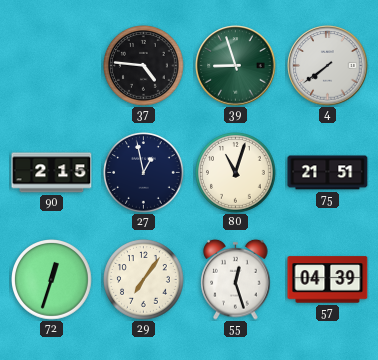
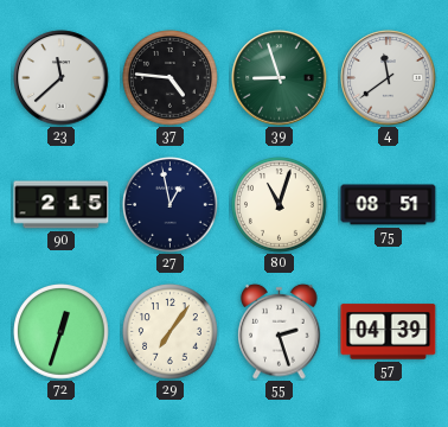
23: none -> 11:38
4: 7:39 -> 11:39
75: 21:51 -> 08:51
55: 12:27 -> 2:27
